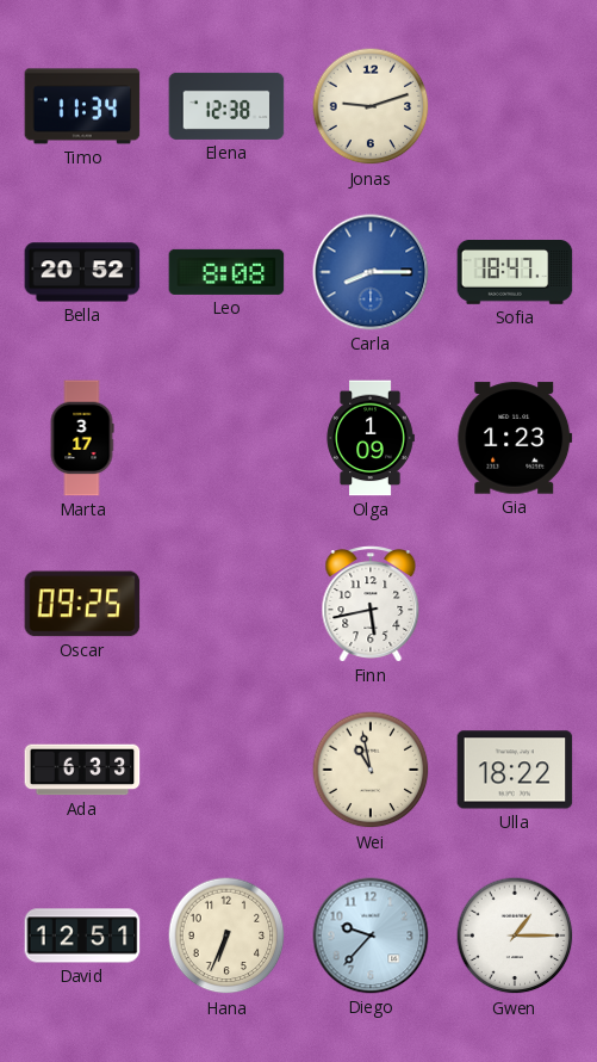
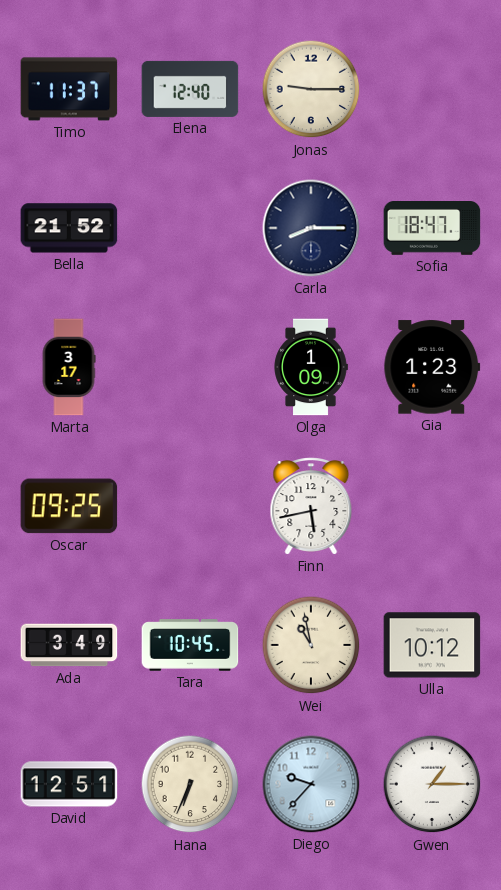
Timo: 11:34 -> 11:37
Elena: 12:38 -> 12:40
Jonas: 9:12 -> 9:15
Bella: 20:52 -> 21:52
Leo: 8:08 -> none
Carla dial: blue -> navy
Ada: 6:33 -> 3:49
Tara: none -> 10:45
Ulla: 18:22 -> 10:12
